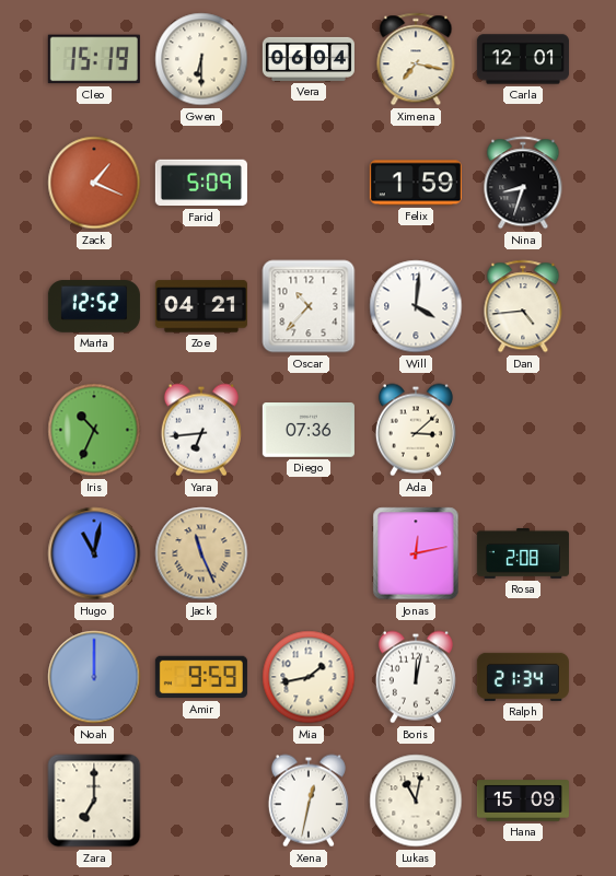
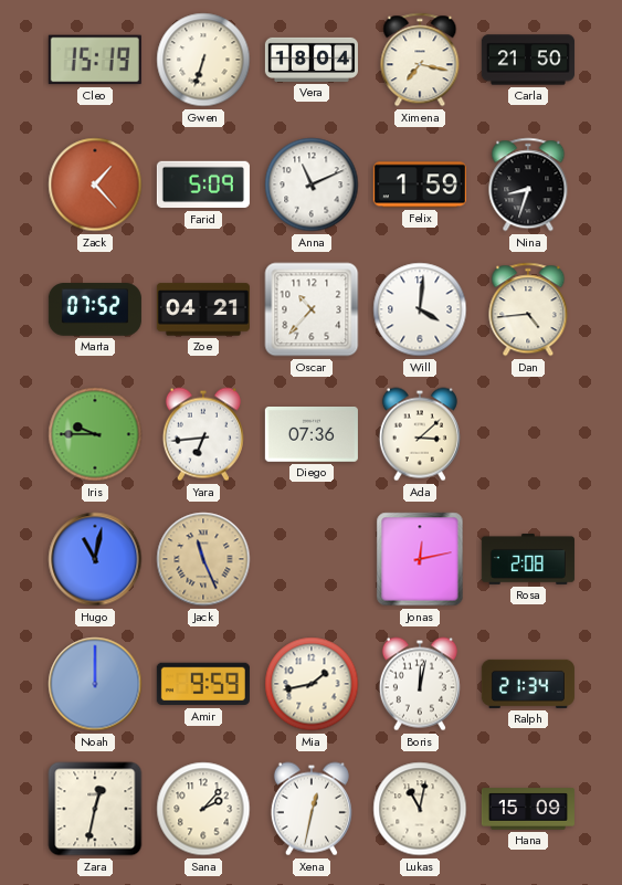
Gwen: 6:30 -> 6:33
Vera: 06:04 -> 18:04
Carla: 12:01 -> 21:50
Zack: 1:19 -> 1:23
Anna: none -> 11:11
Marta: 12:52 -> 07:52
Iris: 10:34 -> 9:45
Zara: 7:00 -> 12:32
Sana: none -> 2:07
